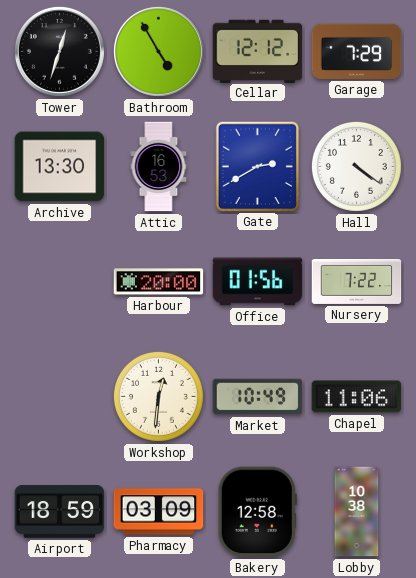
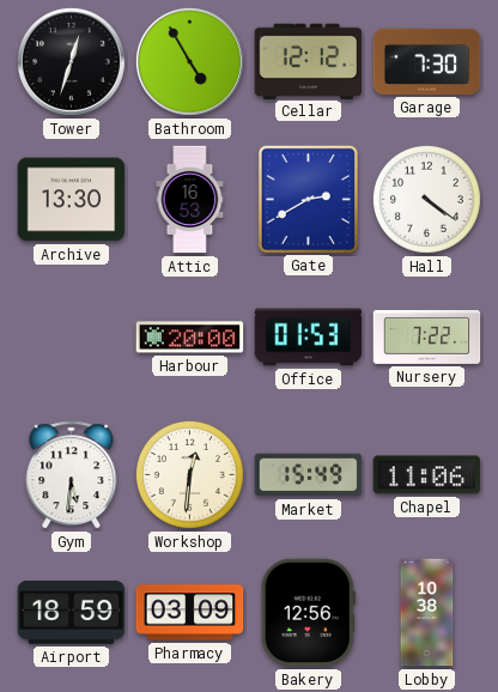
Garage: 7:29 -> 7:30
Office: 01:56 -> 01:53
Gym: none -> 5:31
Market: 10:49 -> 15:49
Bakery: 12:58 -> 12:56
